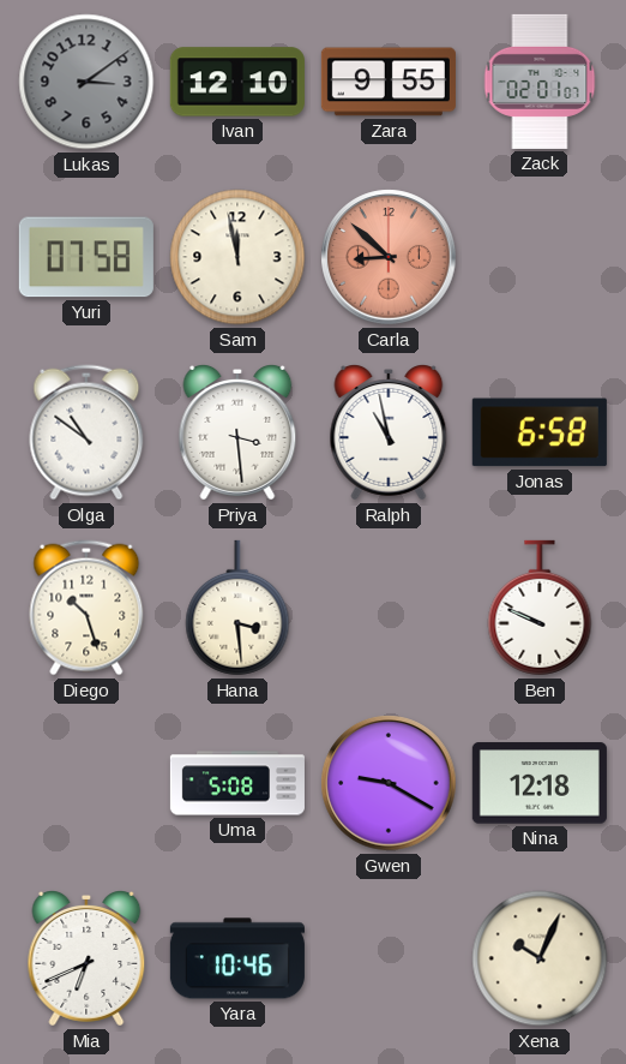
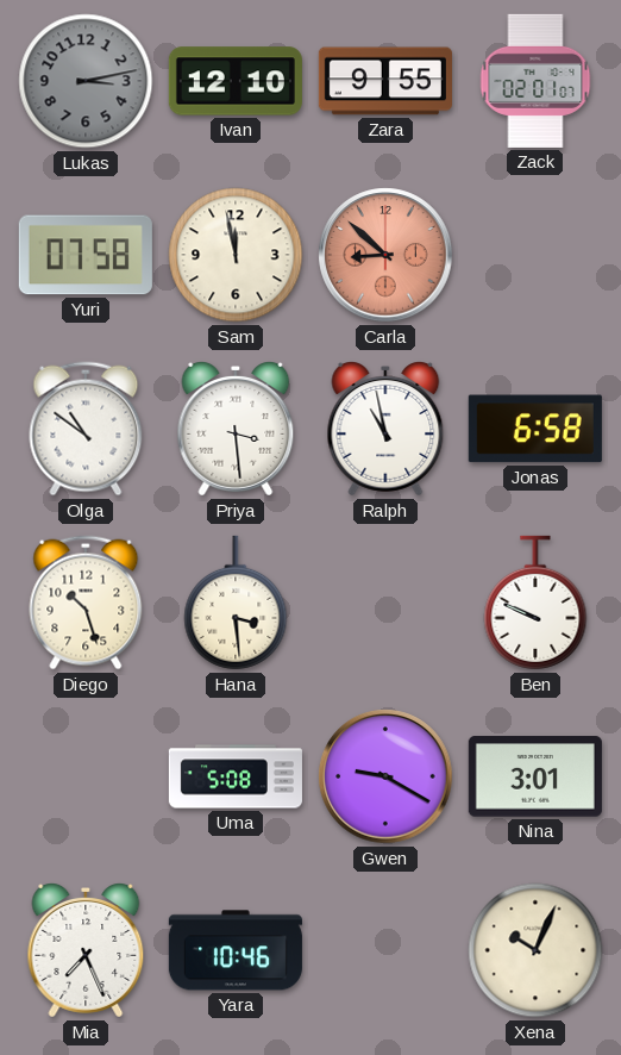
Lukas: 3:09 -> 3:13
Nina: 12:18 -> 3:01
Mia: 6:41 -> 7:26
